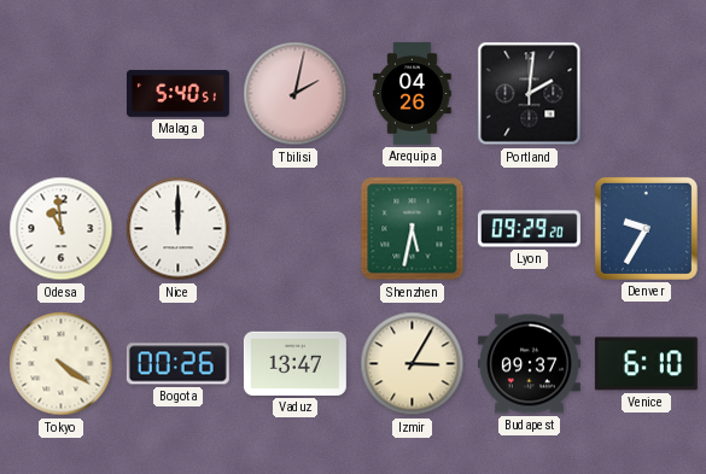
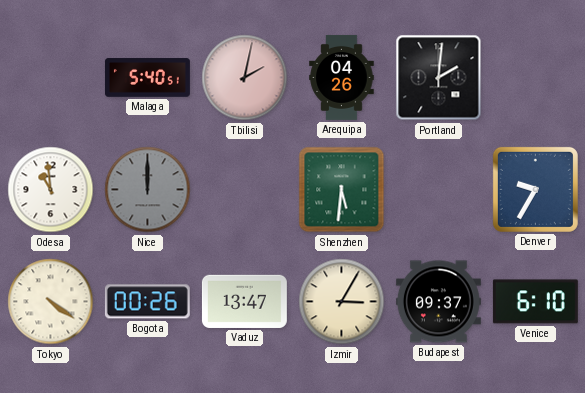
Nice dial: white -> grey
Shenzhen: 5:32 -> 5:31
Lyon: 09:29 -> none
